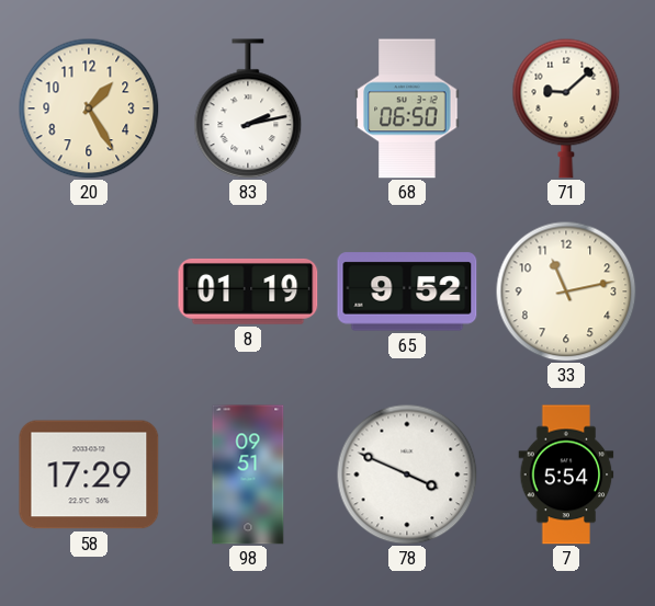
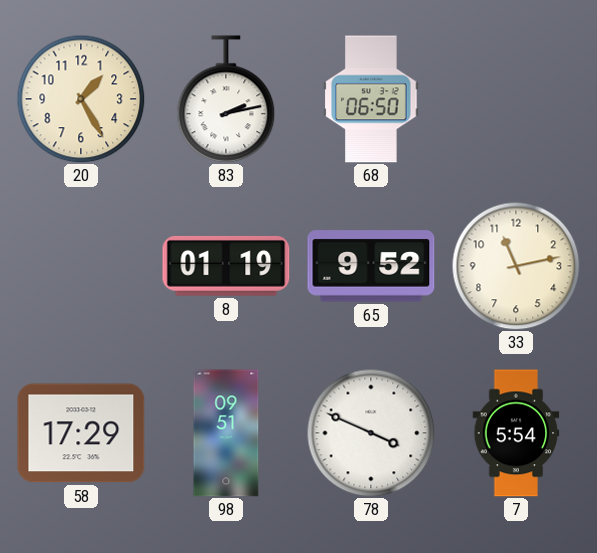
71: 9:08 -> none
